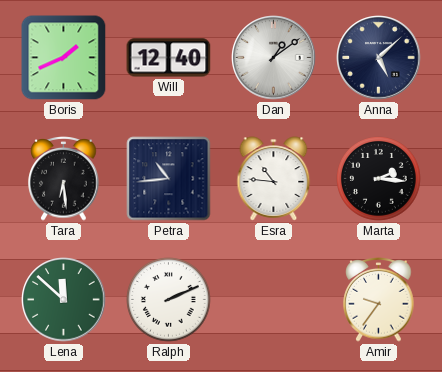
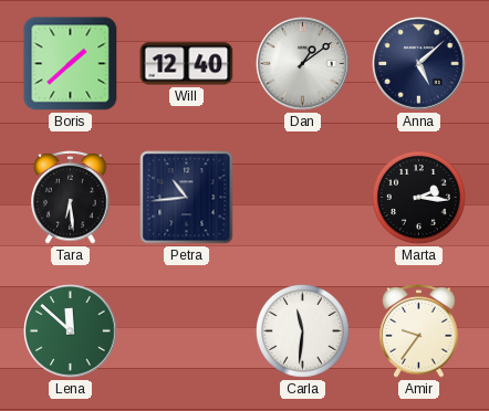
Boris: 1:41 -> 1:38
Esra: 10:46 -> none
Ralph: 2:11 -> none
Carla: none -> 11:31
